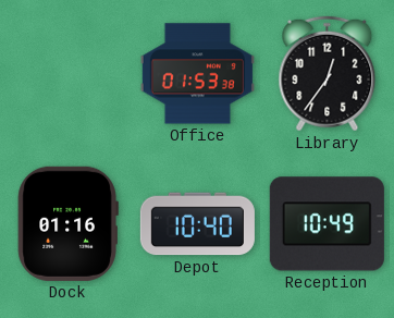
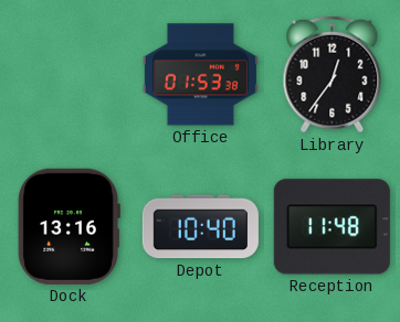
Dock: 01:16 -> 13:16
Reception: 10:49 -> 11:48
